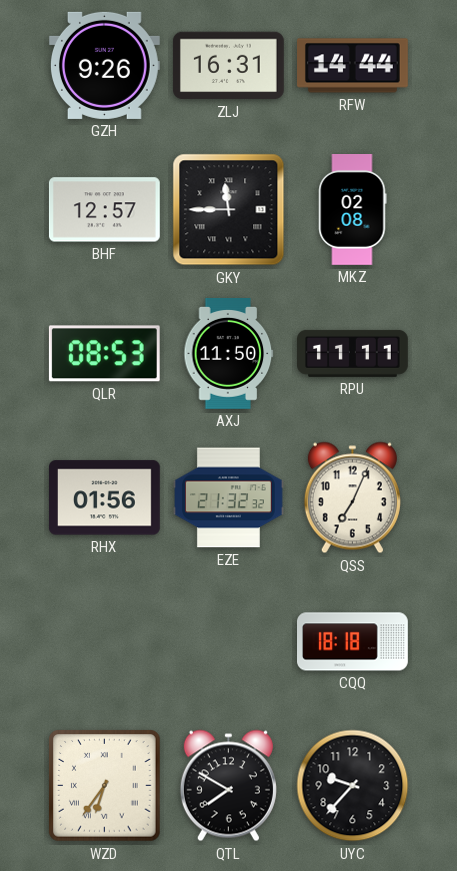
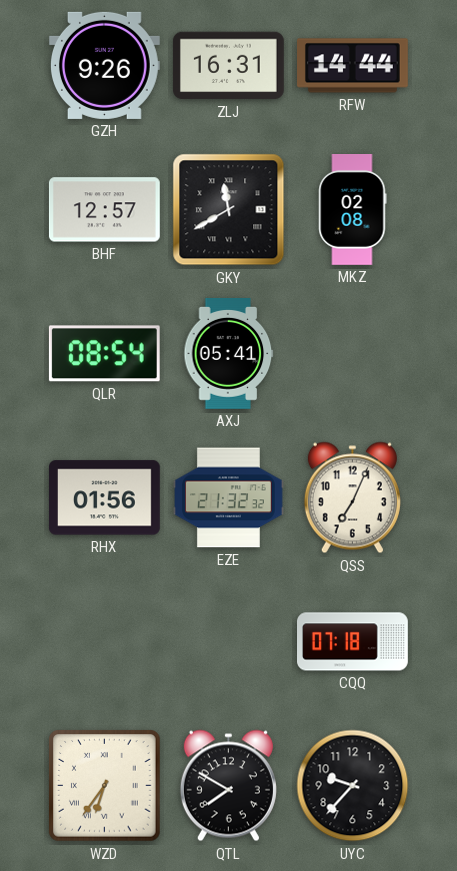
GKY: 11:45 -> 11:40
QLR: 08:53 -> 08:54
AXJ: 11:50 -> 05:41
RPU: 11:11 -> none
CQQ: 18:18 -> 07:18
